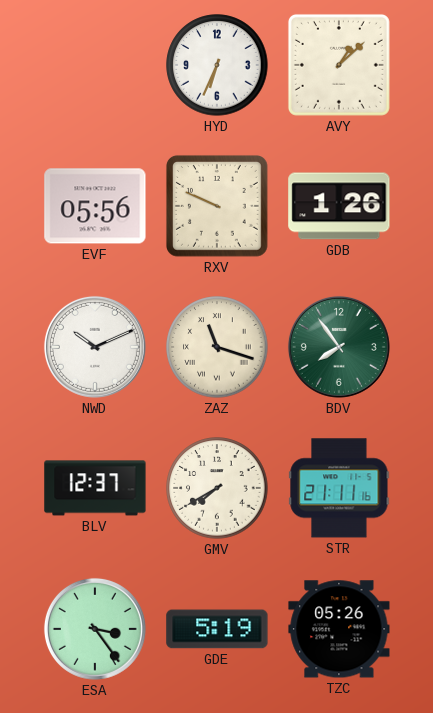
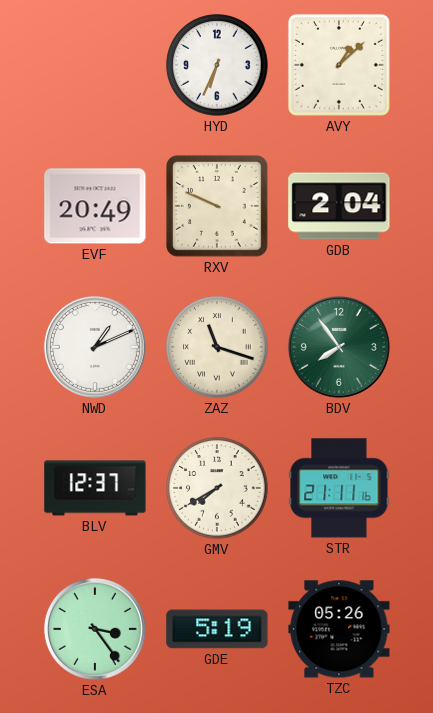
EVF: 05:56 -> 20:49
GDB: 1:26 -> 2:04
NWD: 10:11 -> 1:11
